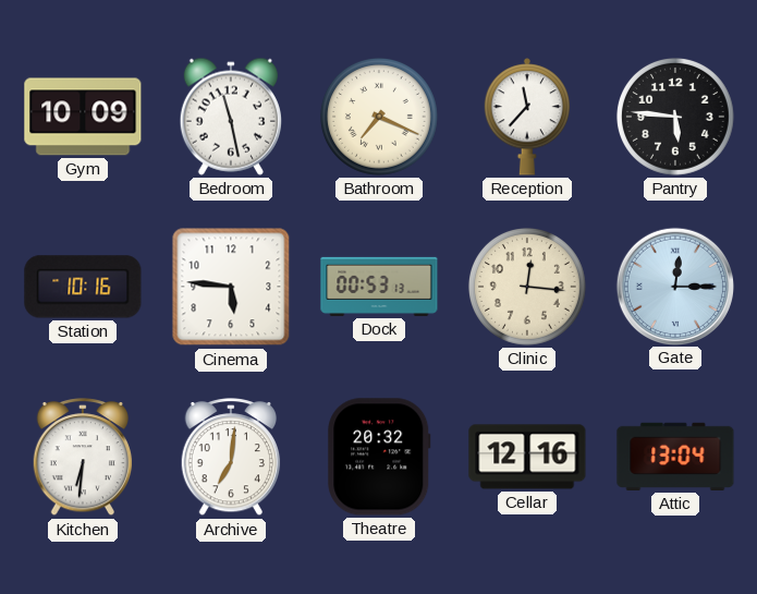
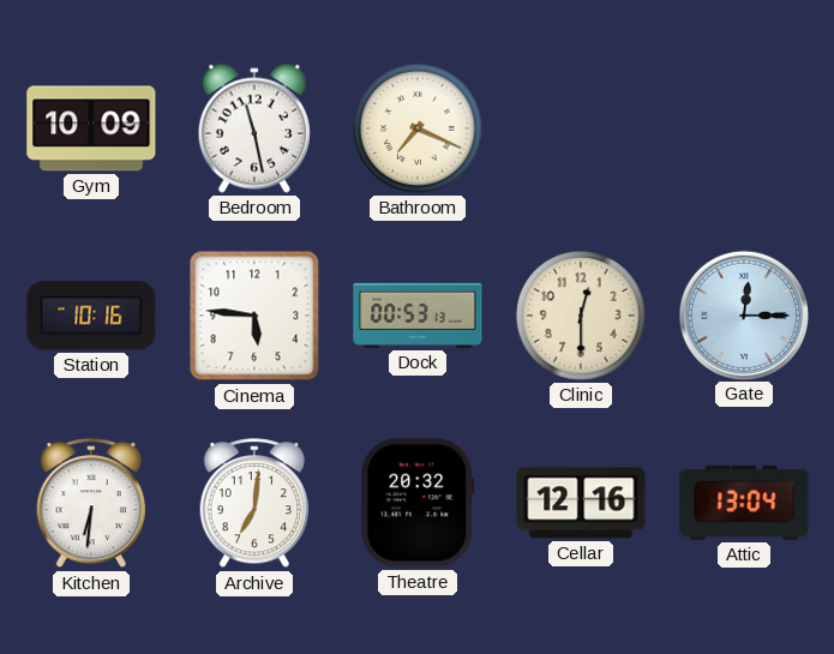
Reception: 11:37 -> none
Pantry: 5:46 -> none
Clinic: 12:16 -> 12:30
